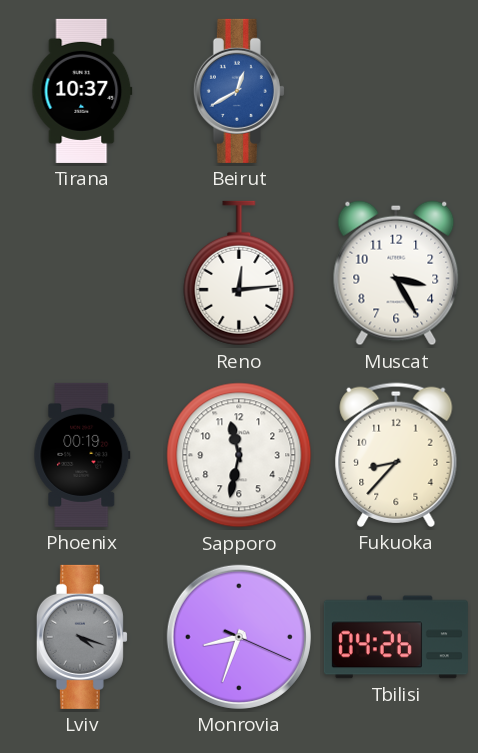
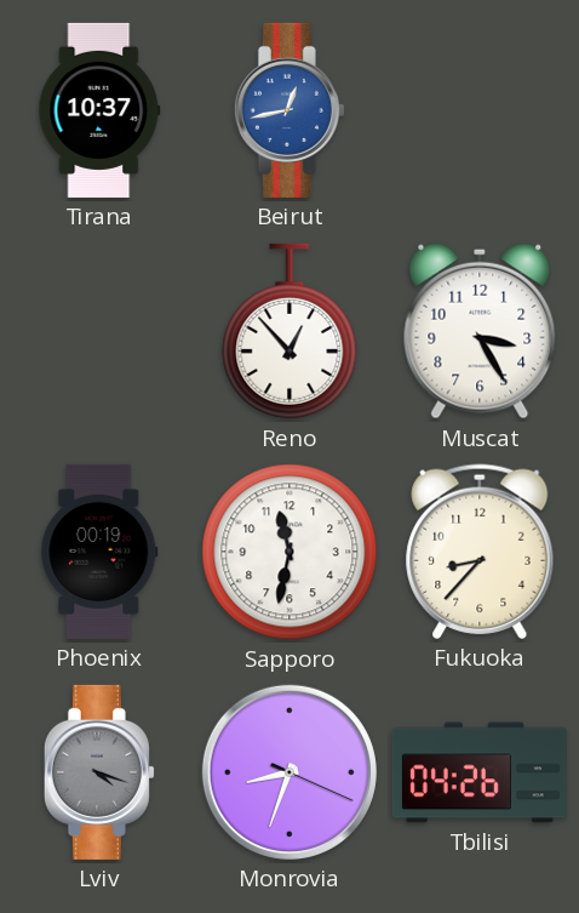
Beirut: 12:40 -> 12:43
Reno: 12:14 -> 12:53
